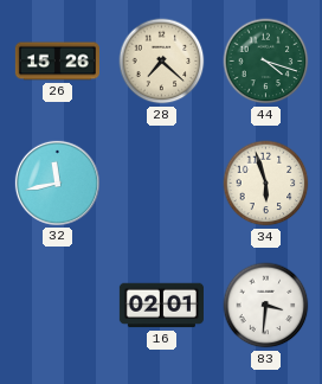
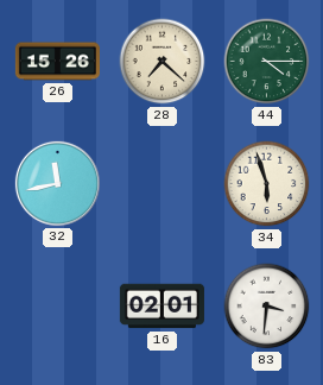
44: 4:18 -> 4:15
